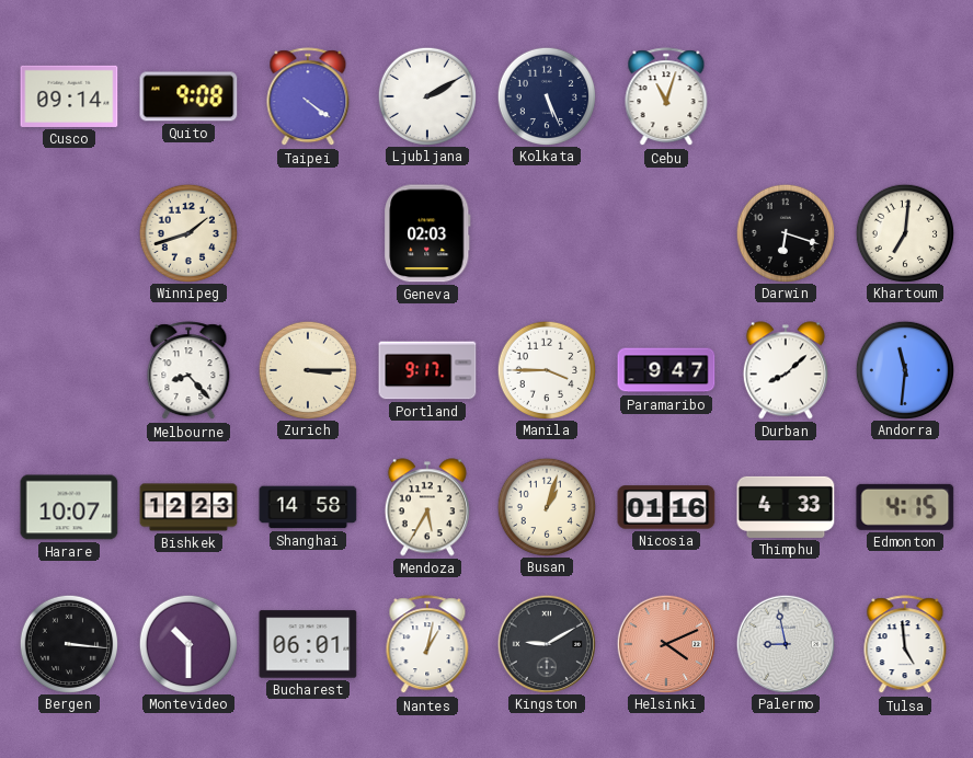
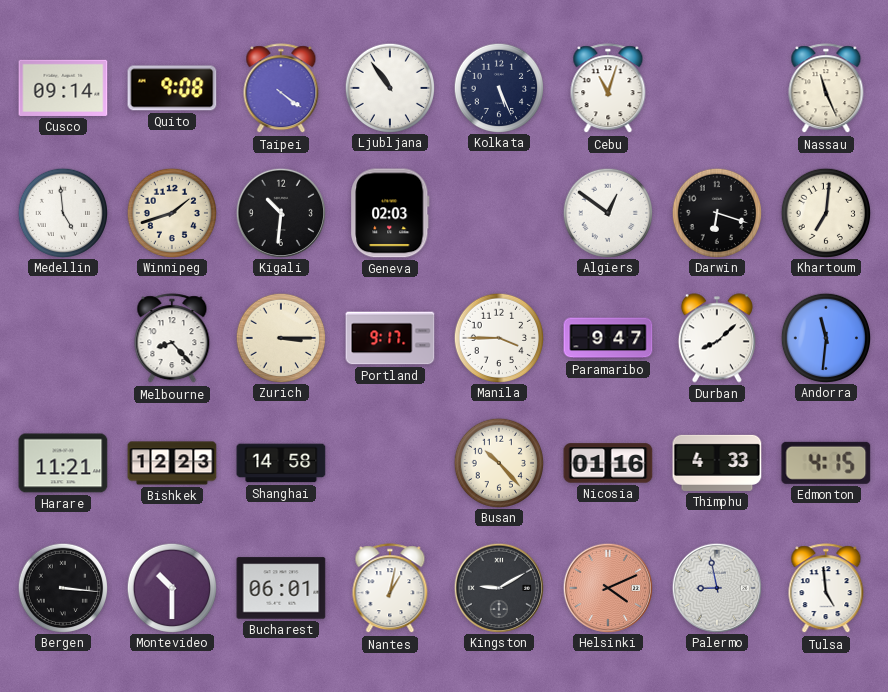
Ljubljana: 2:10 -> 10:54
Nassau: none -> 11:26
Medellin: none -> 4:59
Kigali: none -> 10:31
Algiers: none -> 12:51
Harare: 10:07 -> 11:21
Mendoza: 5:35 -> none
Busan: 1:03 -> 10:23
